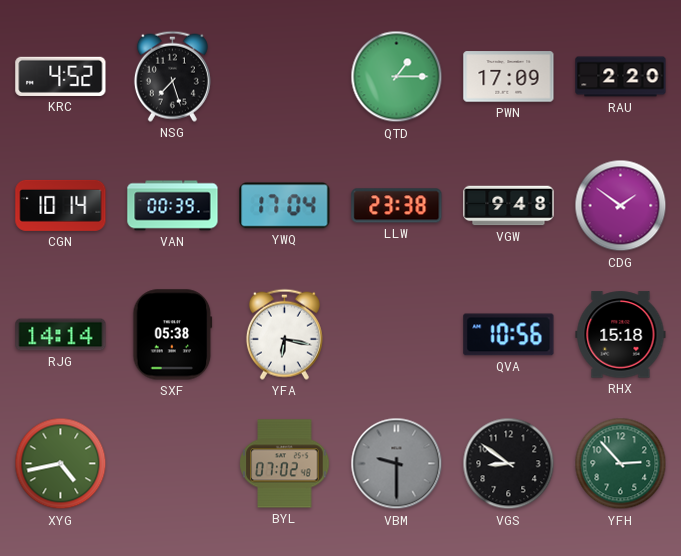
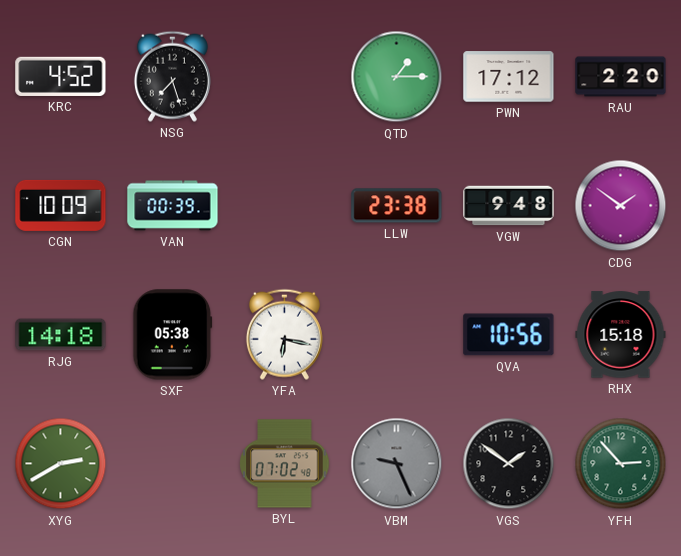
PWN: 17:09 -> 17:12
CGN: 10:14 -> 10:09
YWQ: 17:04 -> none
RJG: 14:14 -> 14:18
XYG: 4:43 -> 2:40
VBM: 9:30 -> 9:26
VGS: 8:51 -> 1:51
